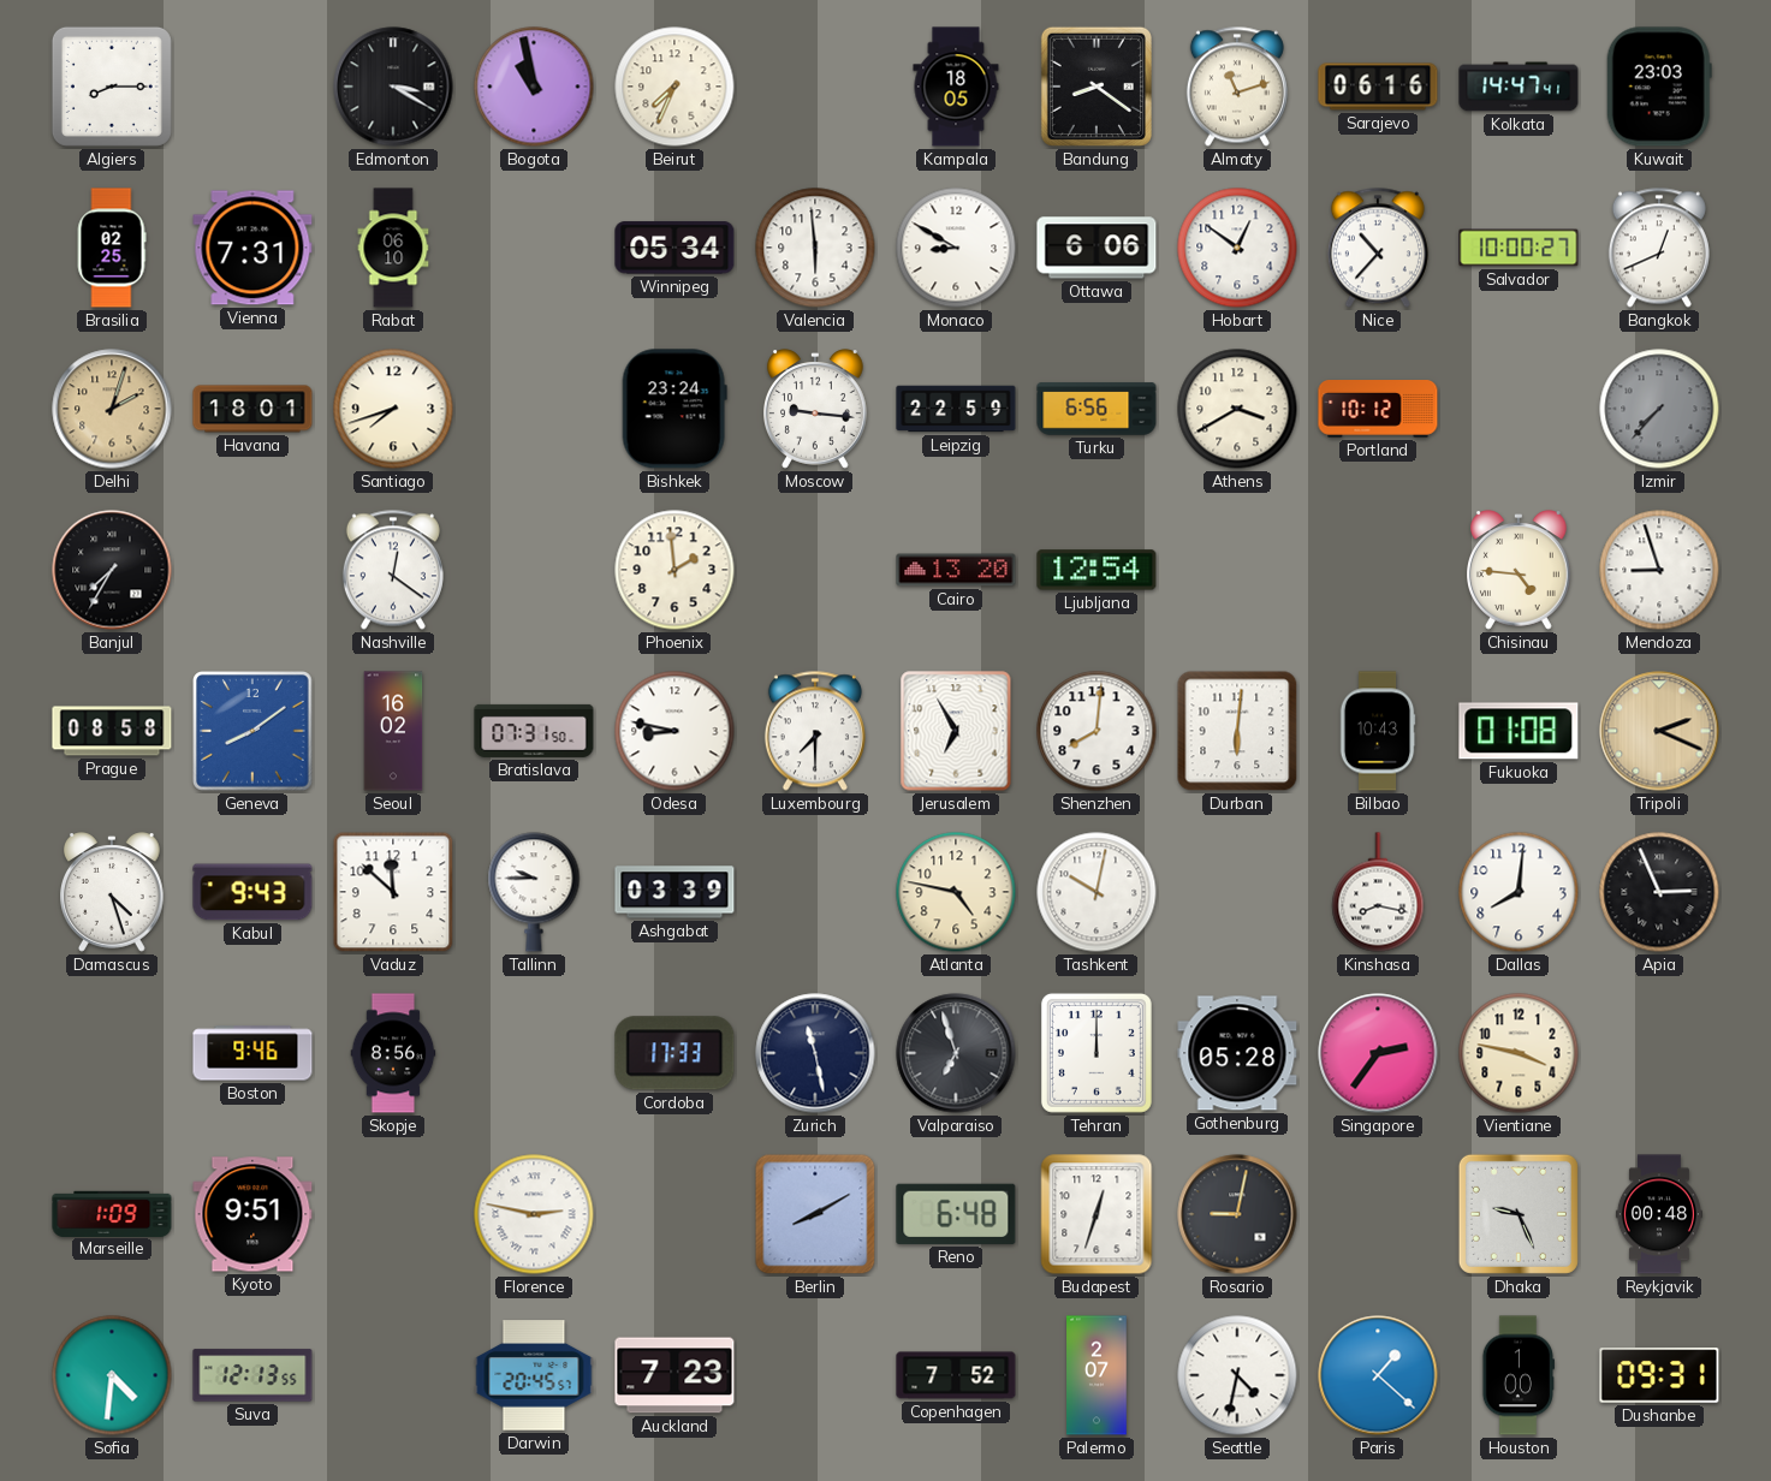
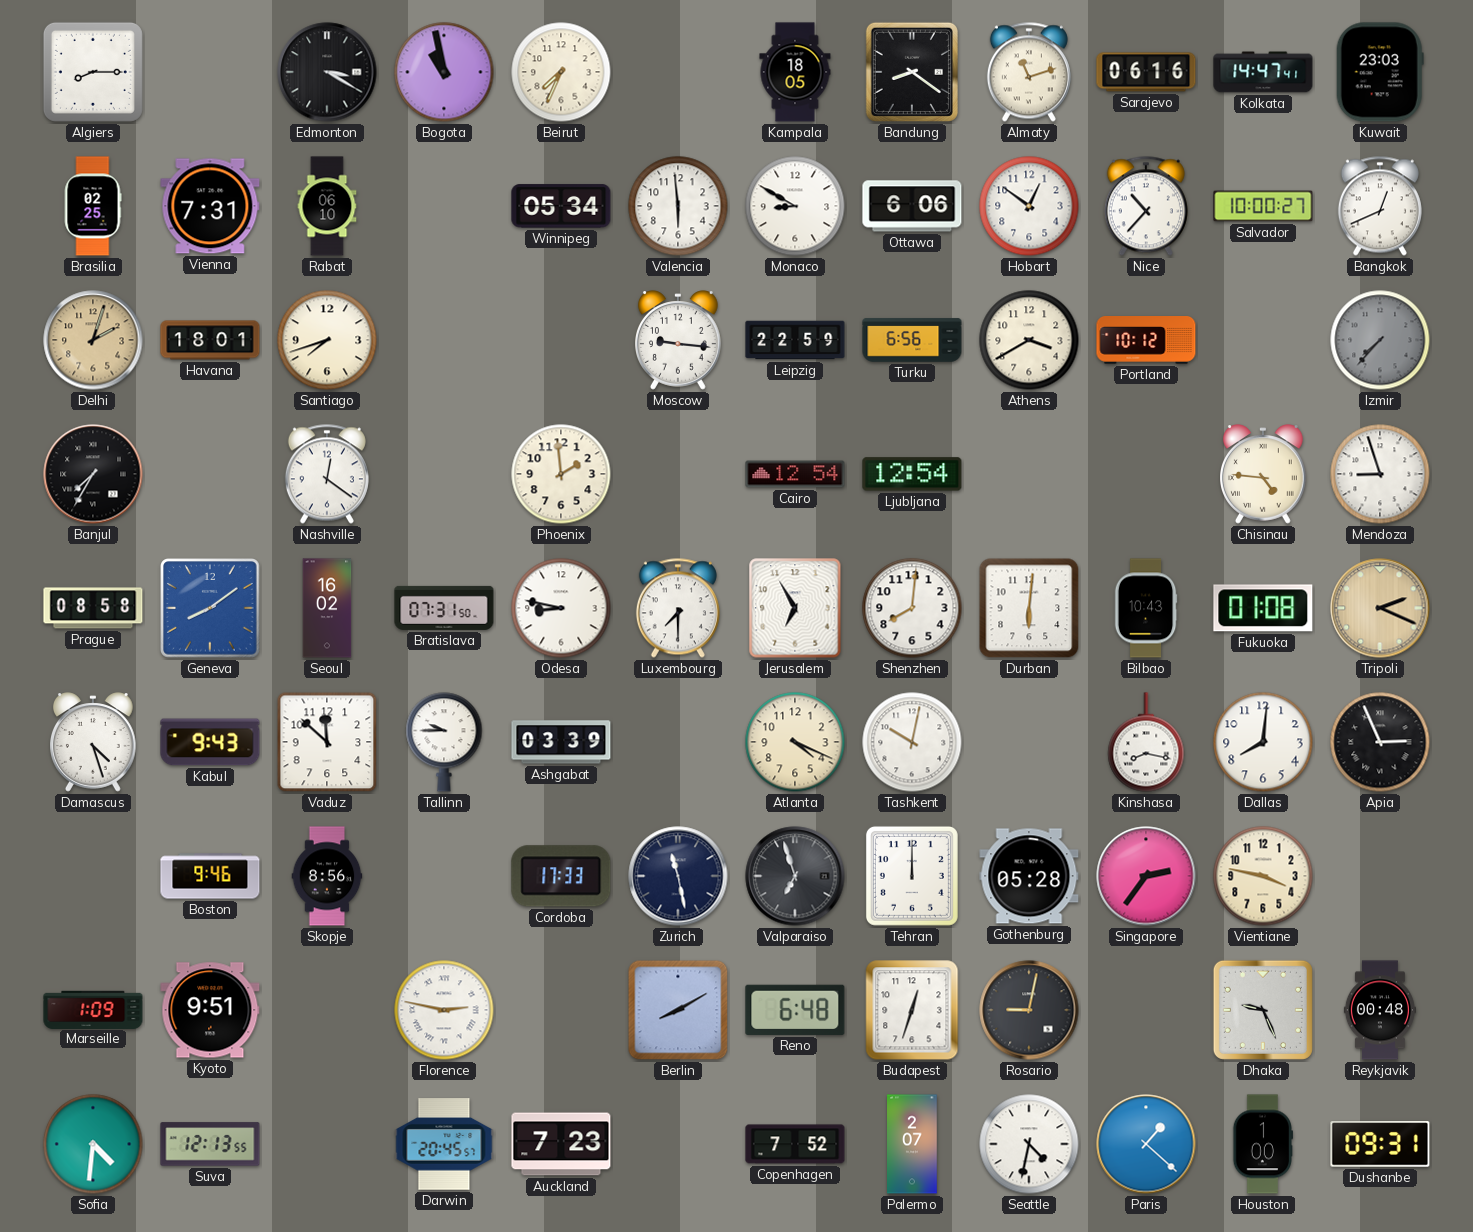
Bishkek: 23:24 -> none
Cairo: 13:20 -> 12:54
Atlanta: 4:47 -> 4:19
